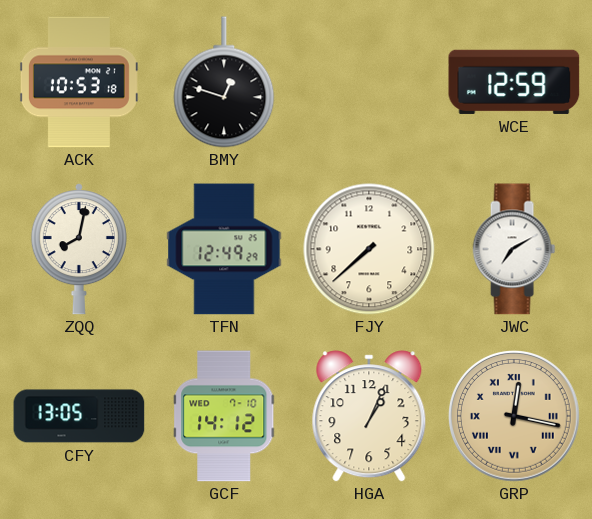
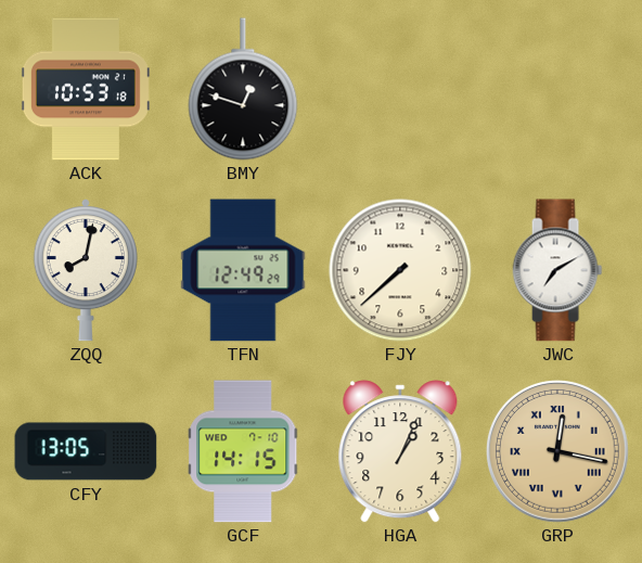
WCE: 12:59 -> none
GCF: 14:12 -> 14:15
